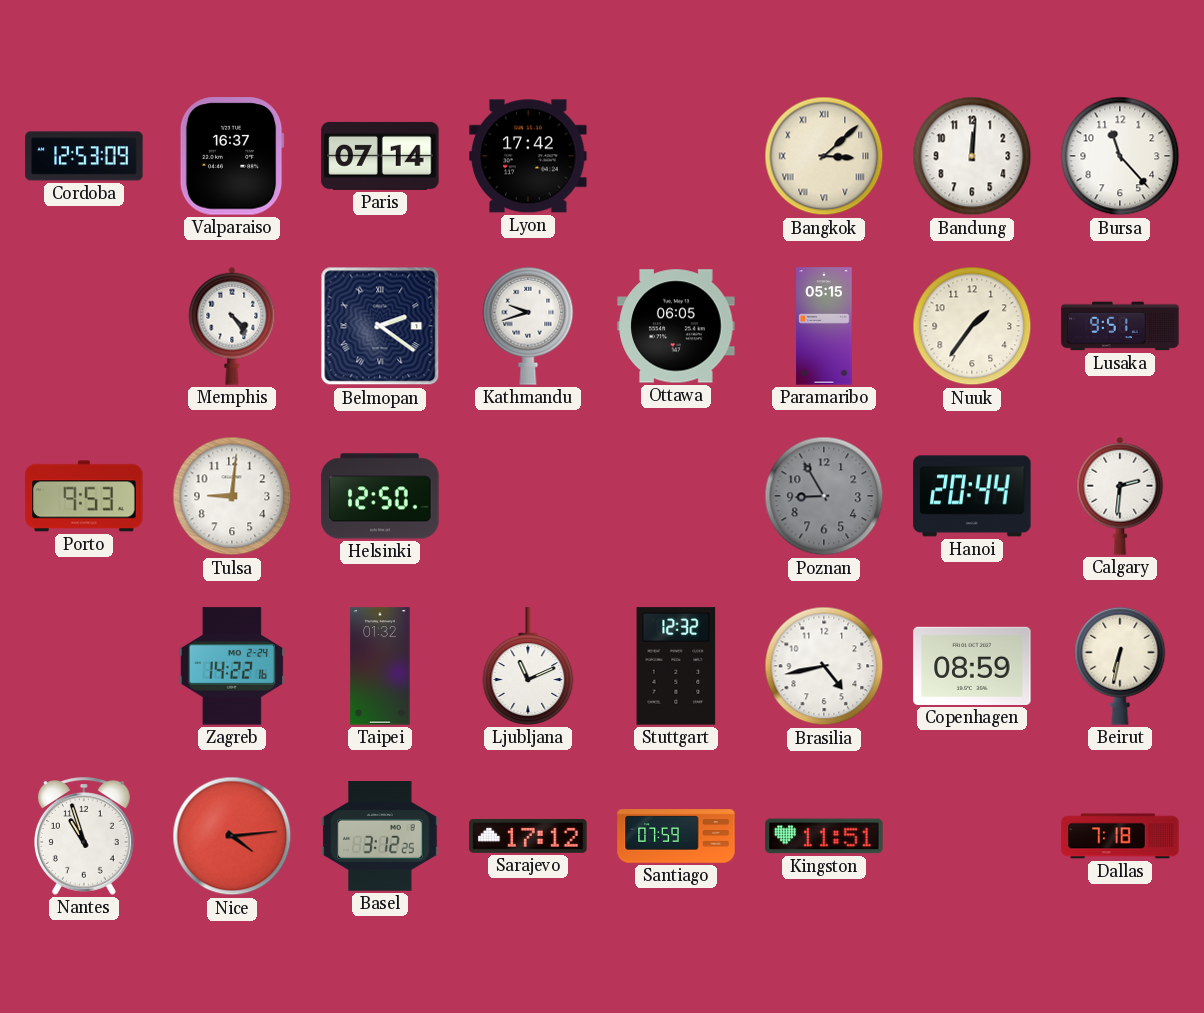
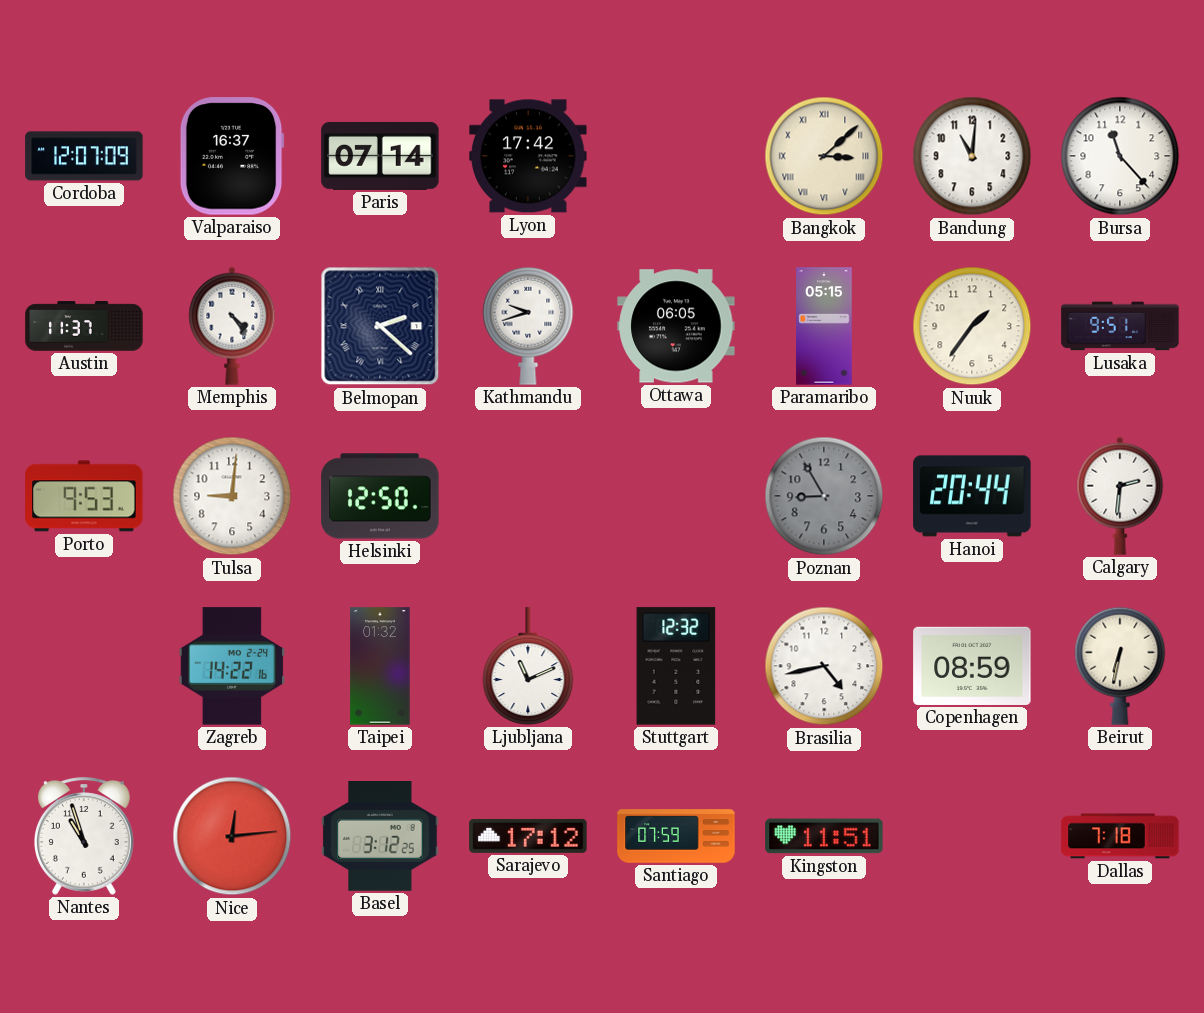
Cordoba: 12:53 -> 12:07
Bandung: 12:01 -> 11:01
Austin: none -> 11:37
Belmopan: 2:21 -> 2:22
Nice: 4:14 -> 12:14
